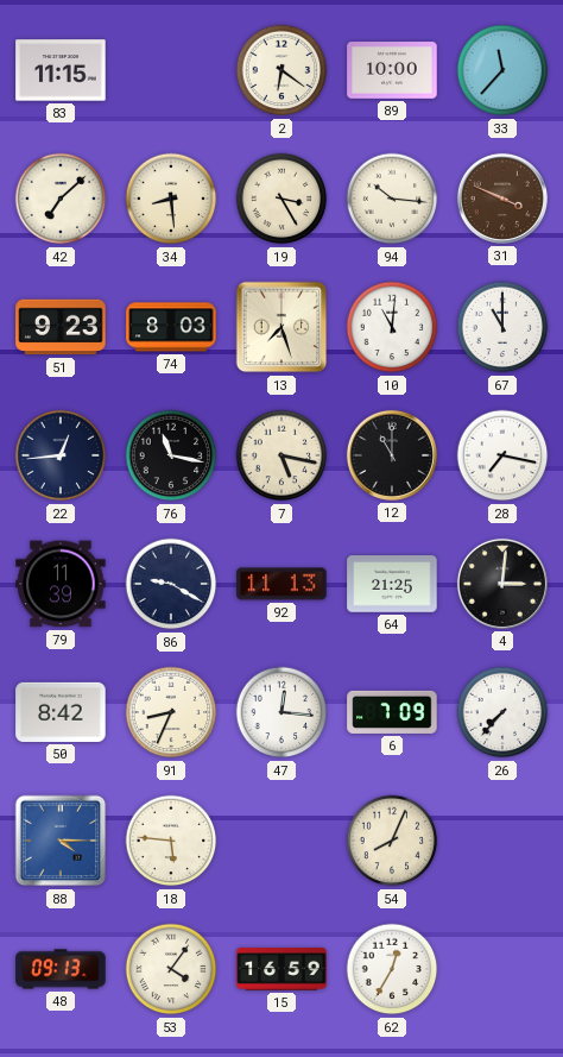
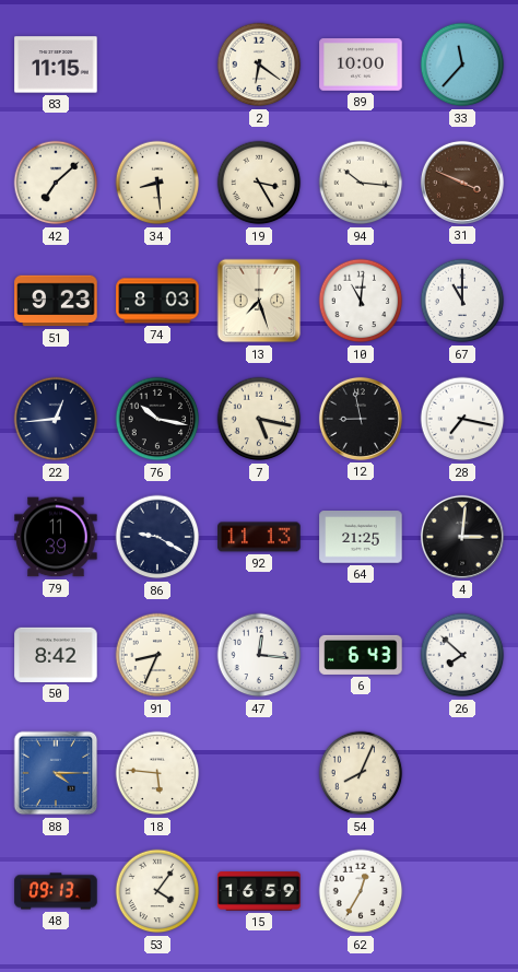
76: 11:17 -> 10:17
12: 11:00 -> 8:58
6: 7:09 -> 6:43
26: 7:37 -> 7:52
